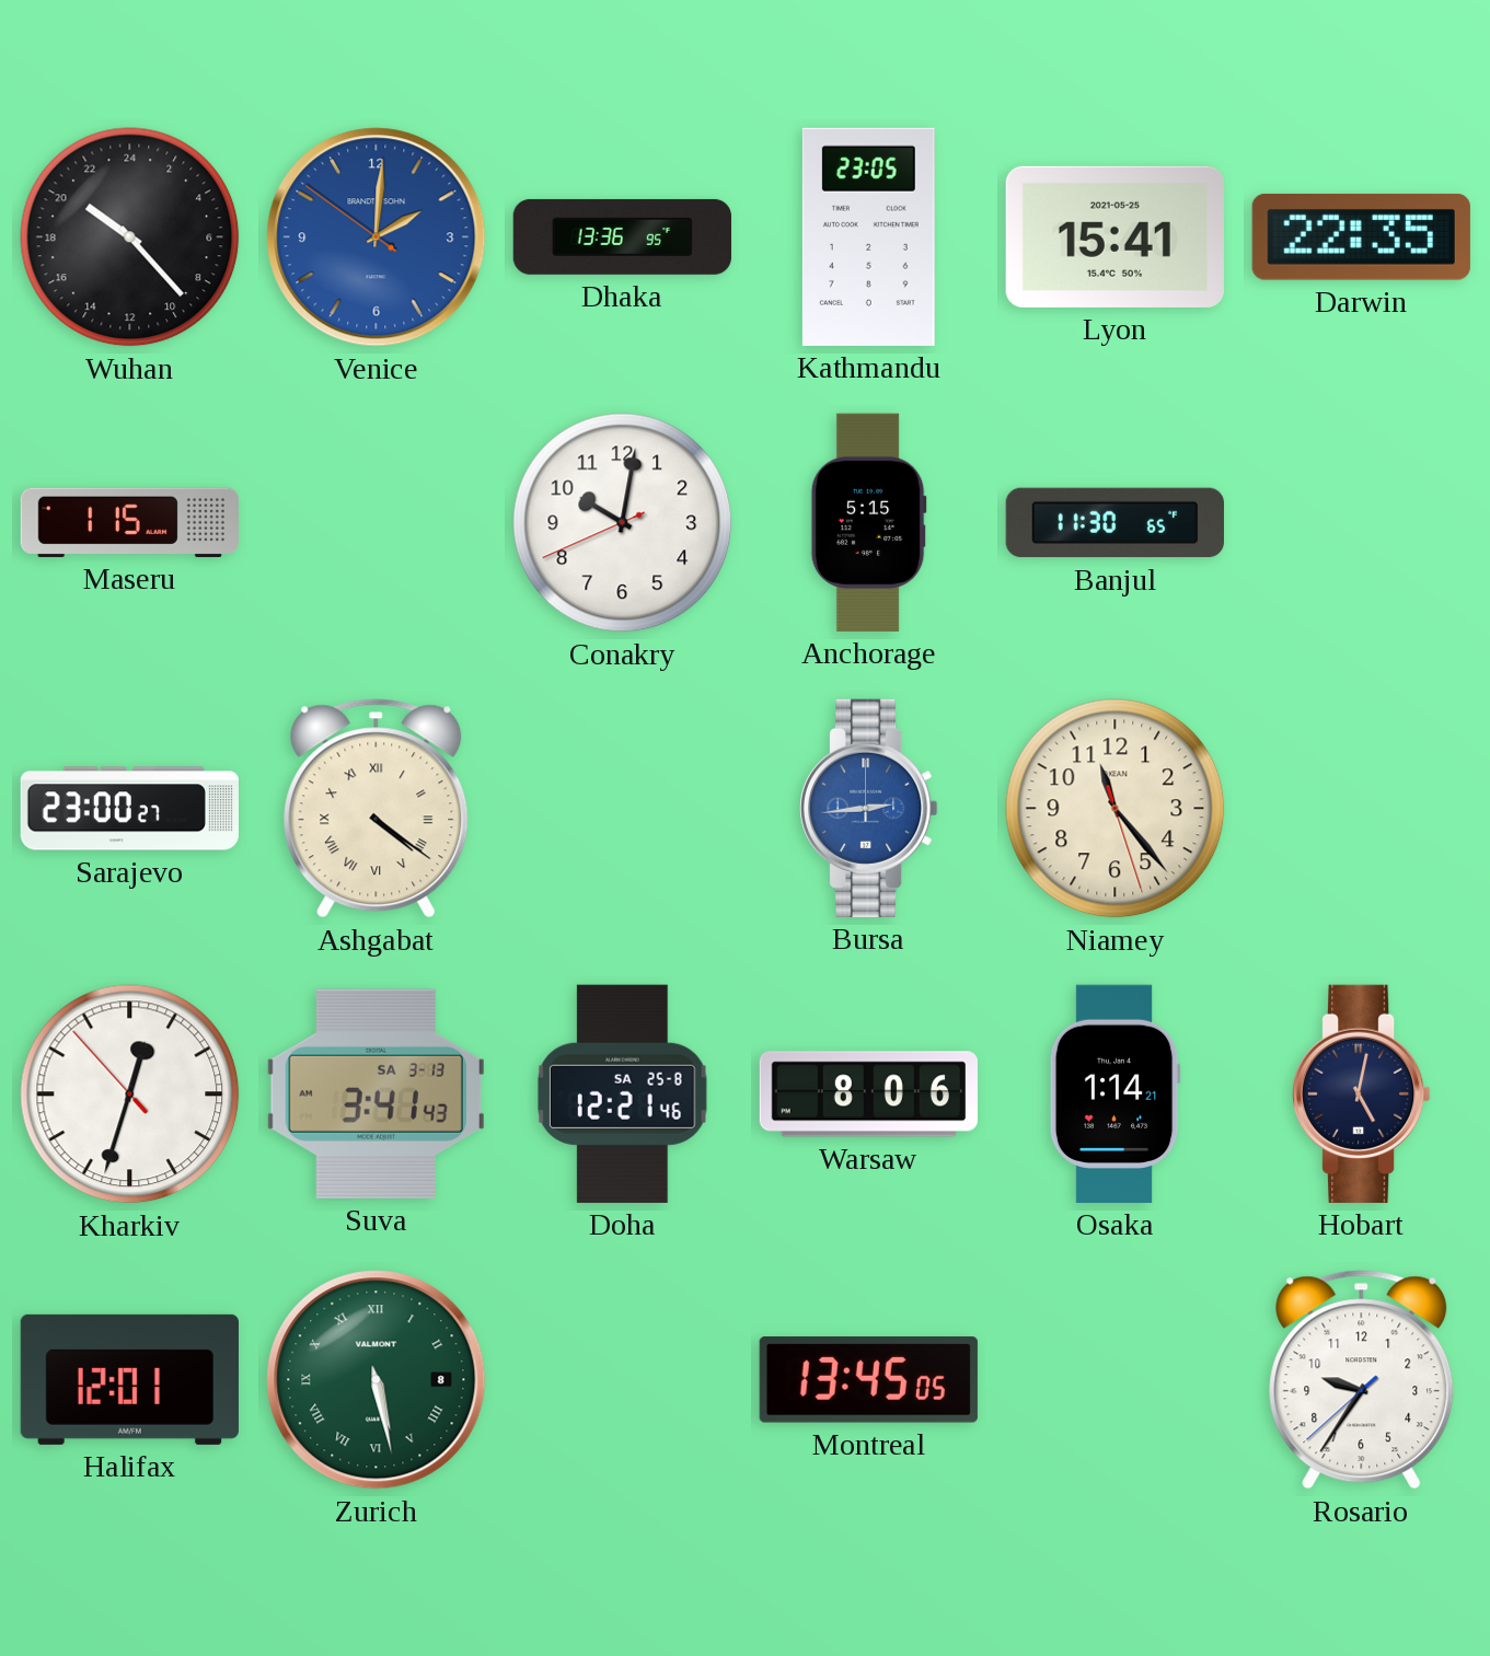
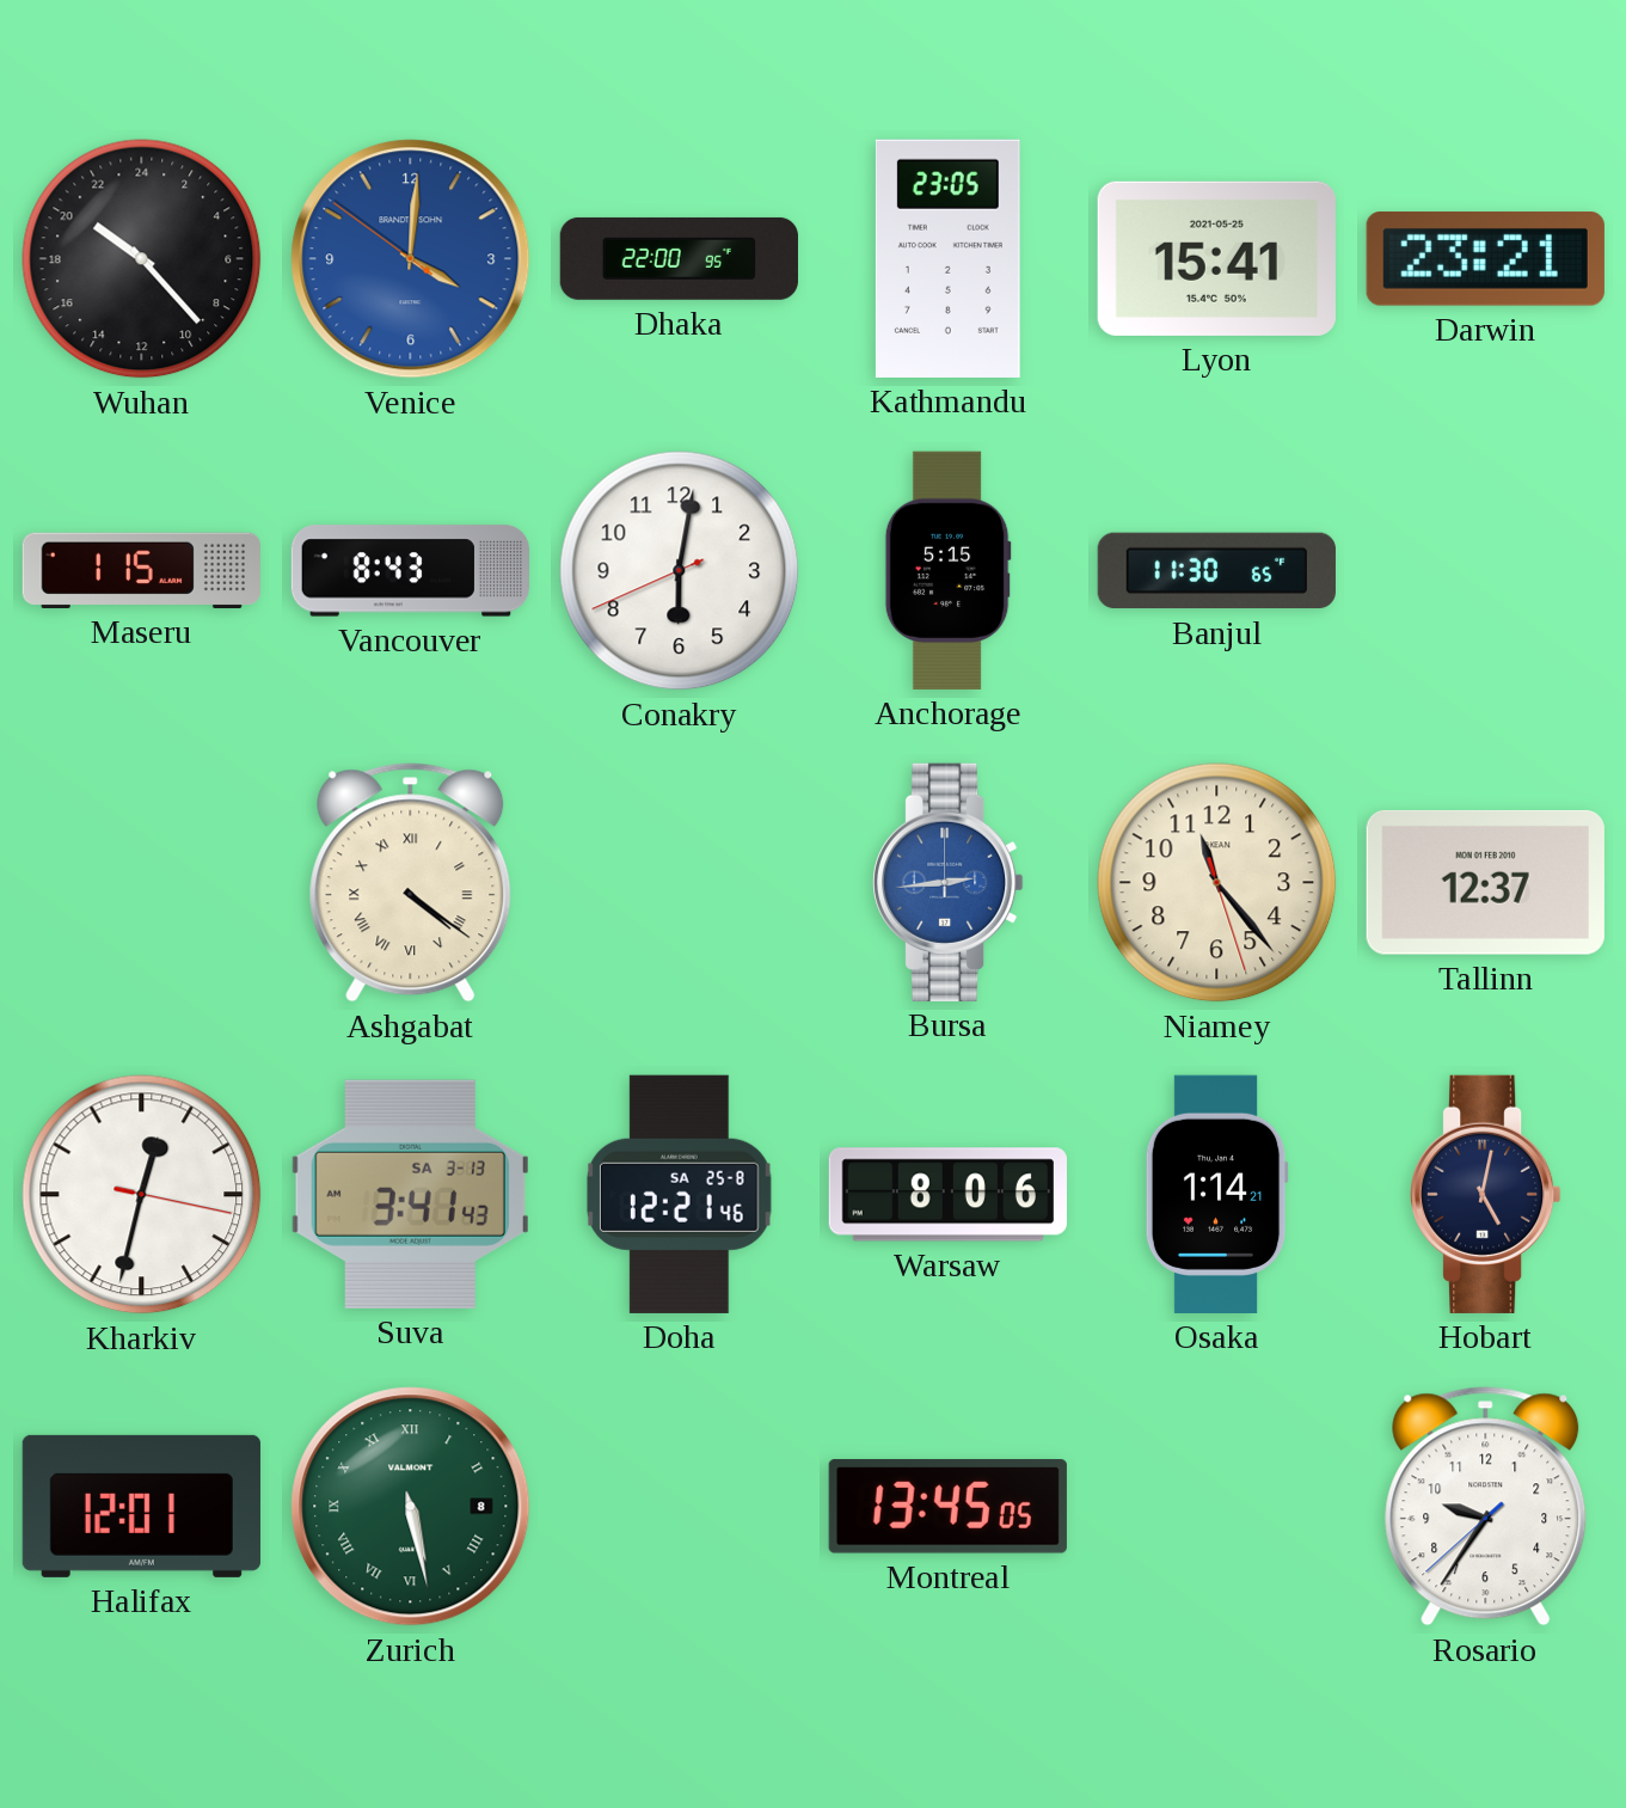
Venice: 2:00 -> 4:00
Dhaka: 13:36 -> 22:00
Darwin: 22:35 -> 23:21
Vancouver: none -> 8:43
Conakry: 10:01 -> 6:01
Sarajevo: 23:00 -> none
Tallinn: none -> 12:37
Kharkiv: 12:32:53 -> 12:32:17
